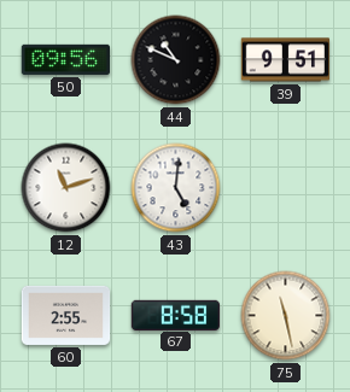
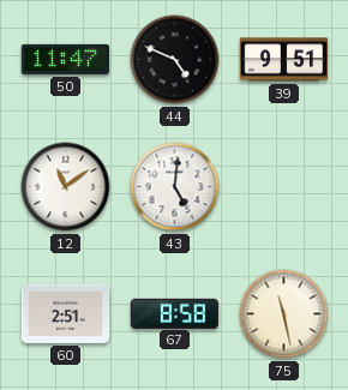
50: 09:56 -> 11:47
44: 10:49 -> 4:49
12: 11:12 -> 11:09
60: 2:55 -> 2:51
